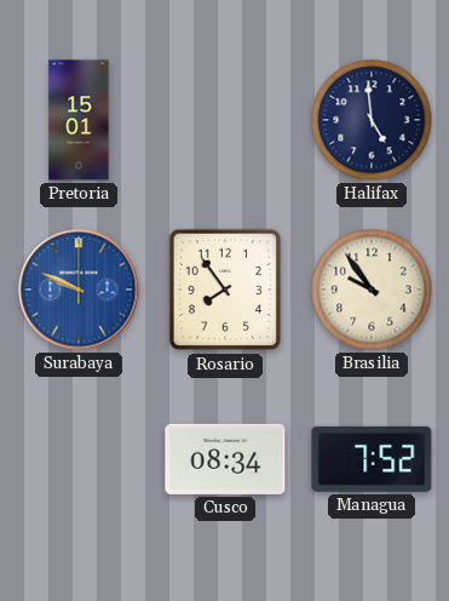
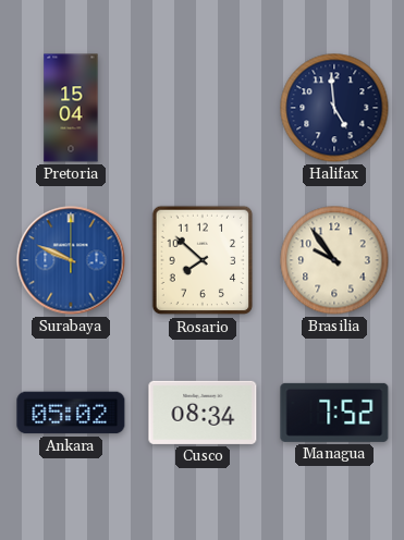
Pretoria: 15:01 -> 15:04
Rosario: 7:54 -> 7:52
Ankara: none -> 05:02
